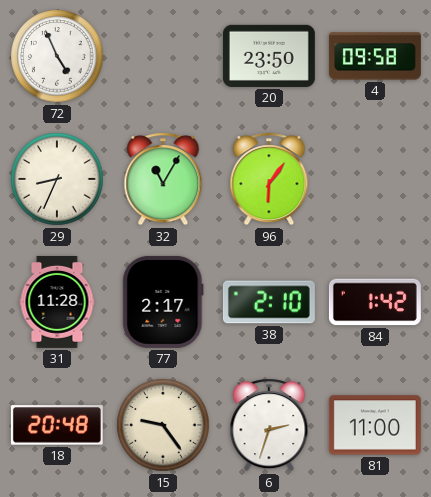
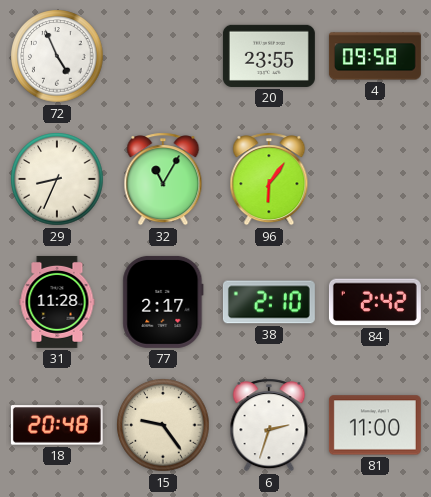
20: 23:50 -> 23:55
84: 1:42 -> 2:42
